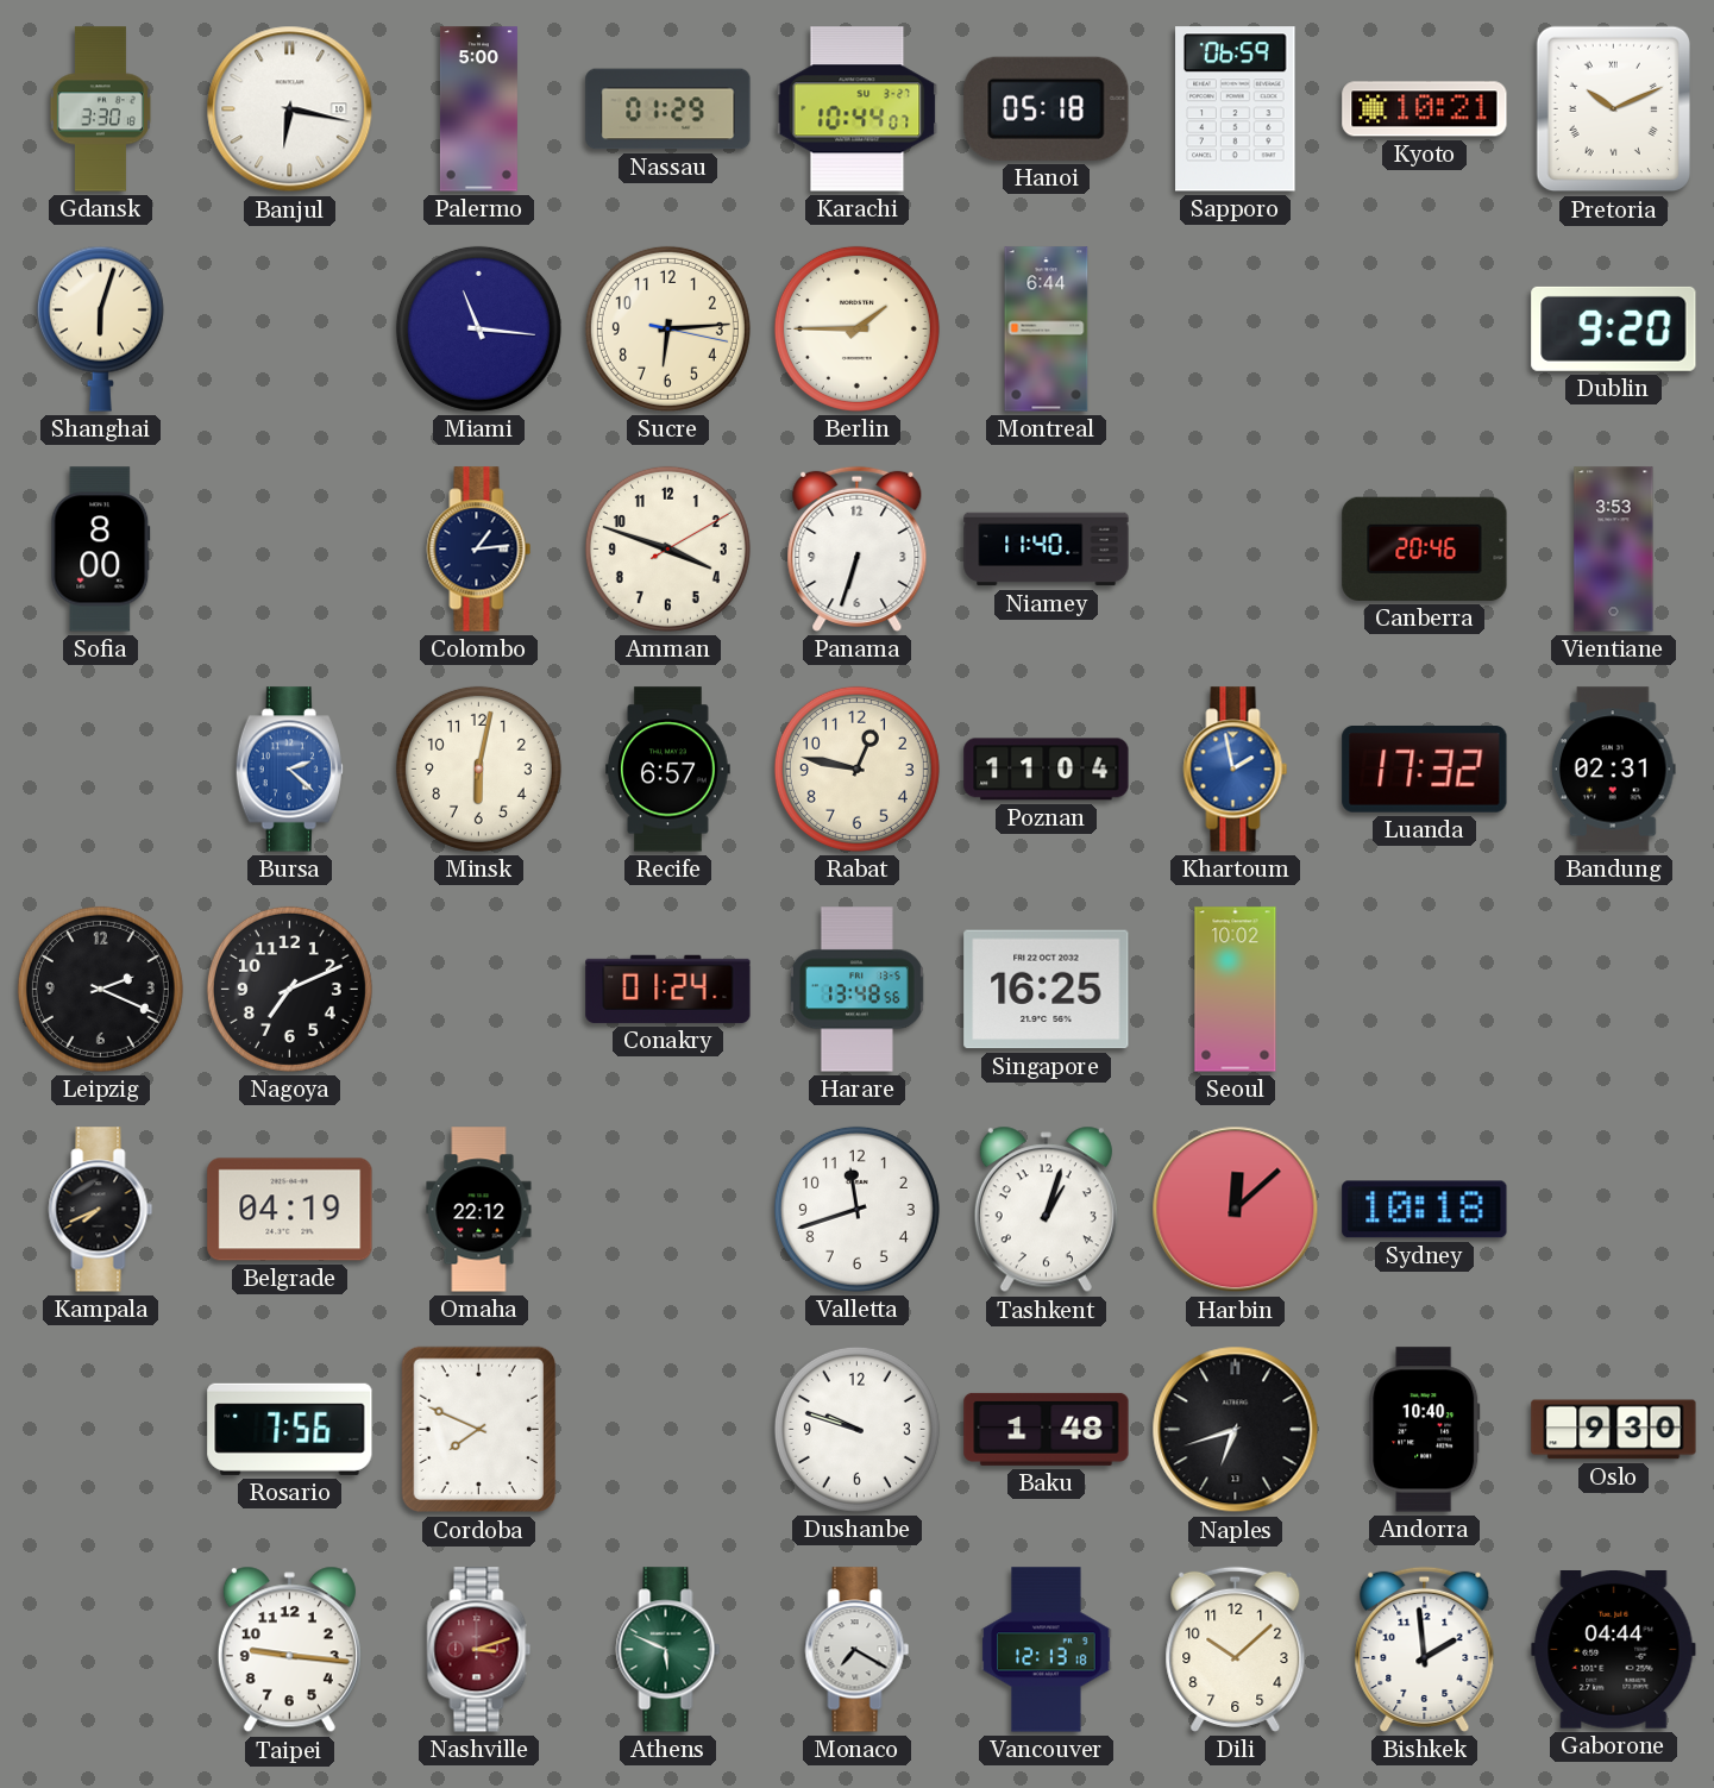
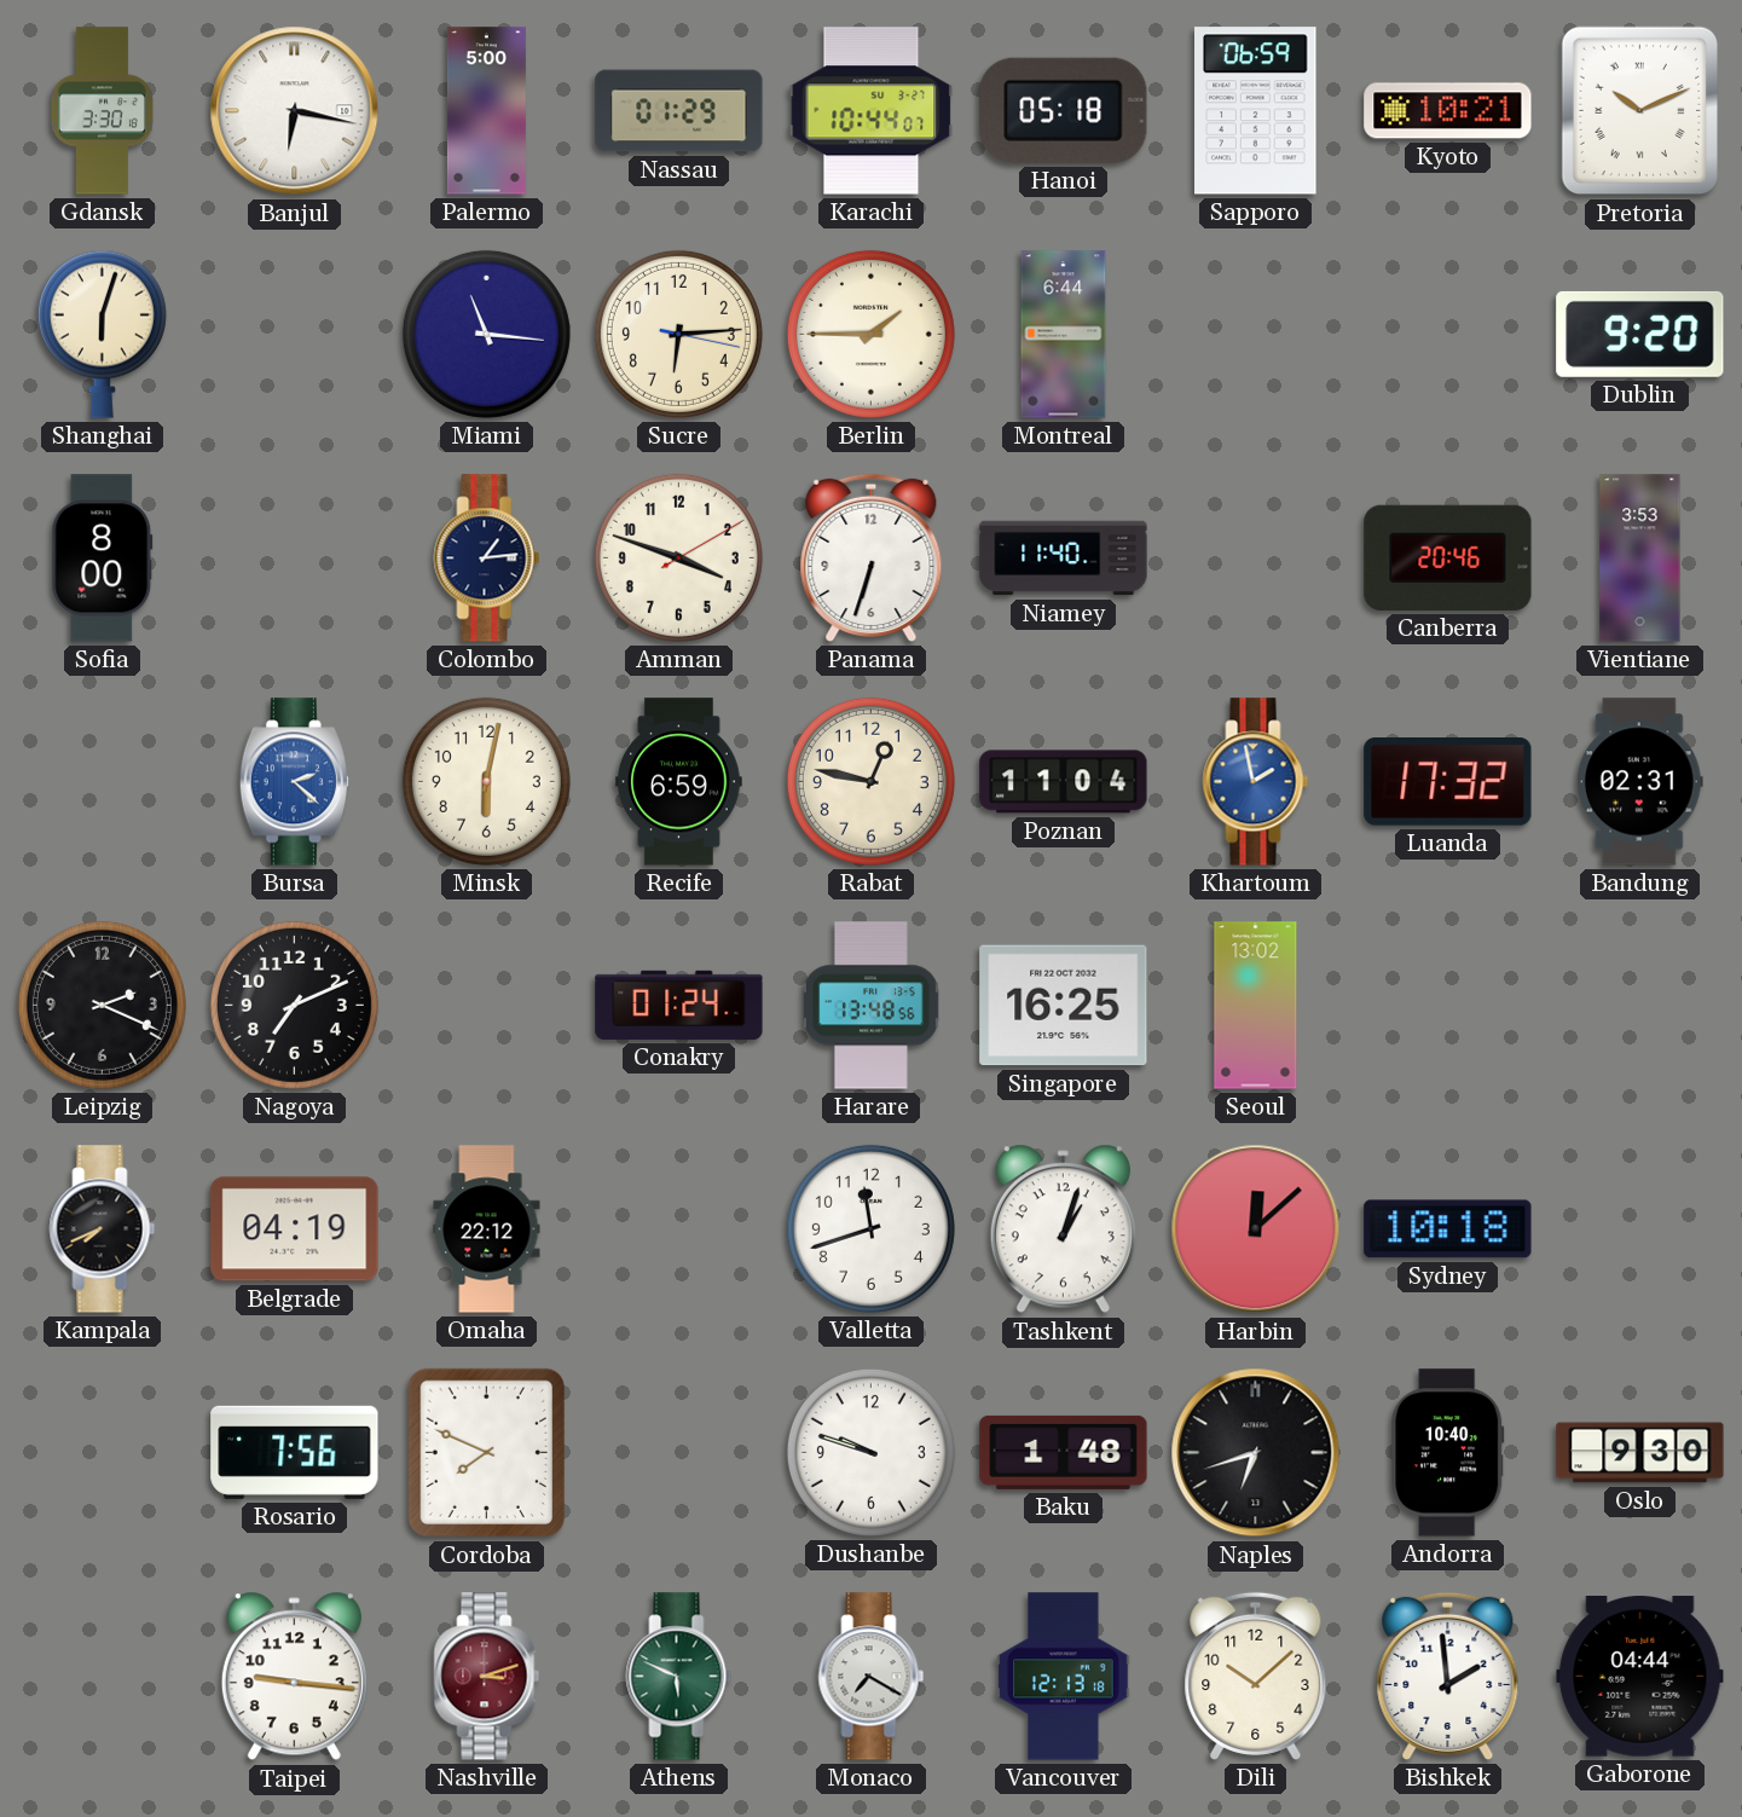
Recife: 6:57 -> 6:59
Seoul: 10:02 -> 13:02
